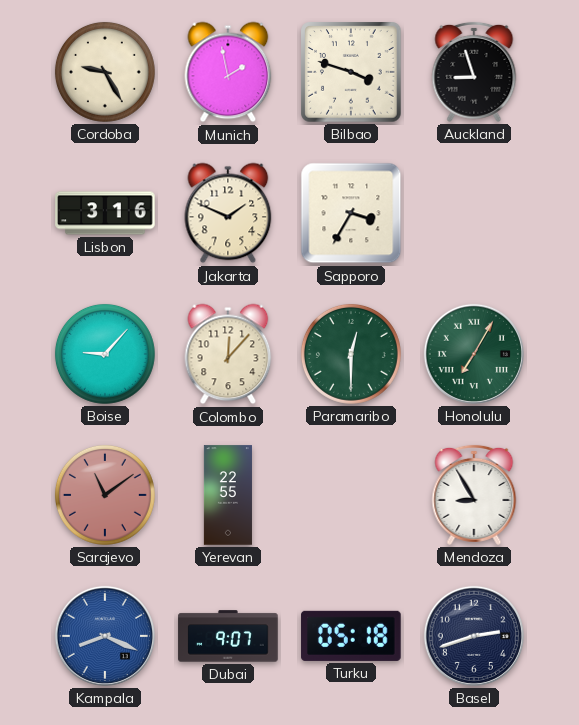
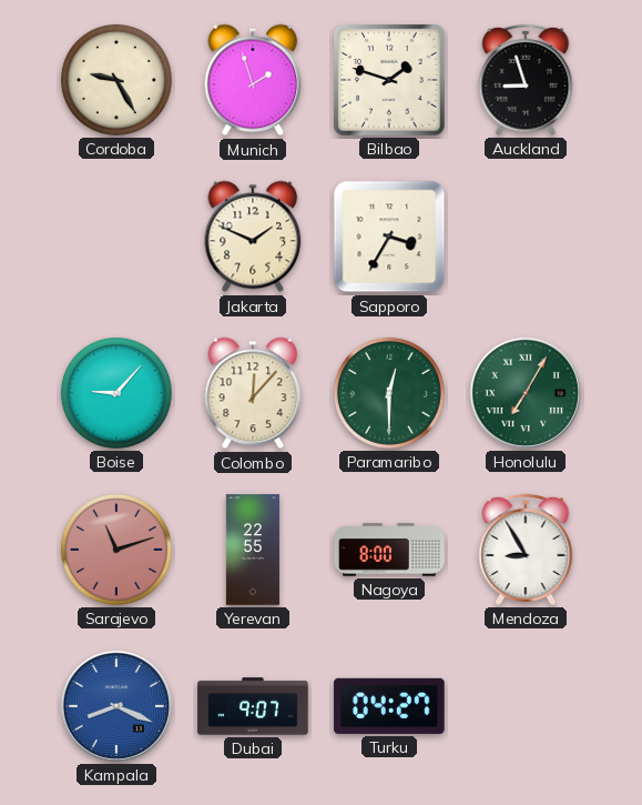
Munich: 1:58 -> 1:57
Bilbao: 3:48 -> 1:48
Lisbon: 3:16 -> none
Sarajevo: 11:09 -> 11:12
Nagoya: none -> 8:00
Turku: 05:18 -> 04:27
Basel: 2:42 -> none
